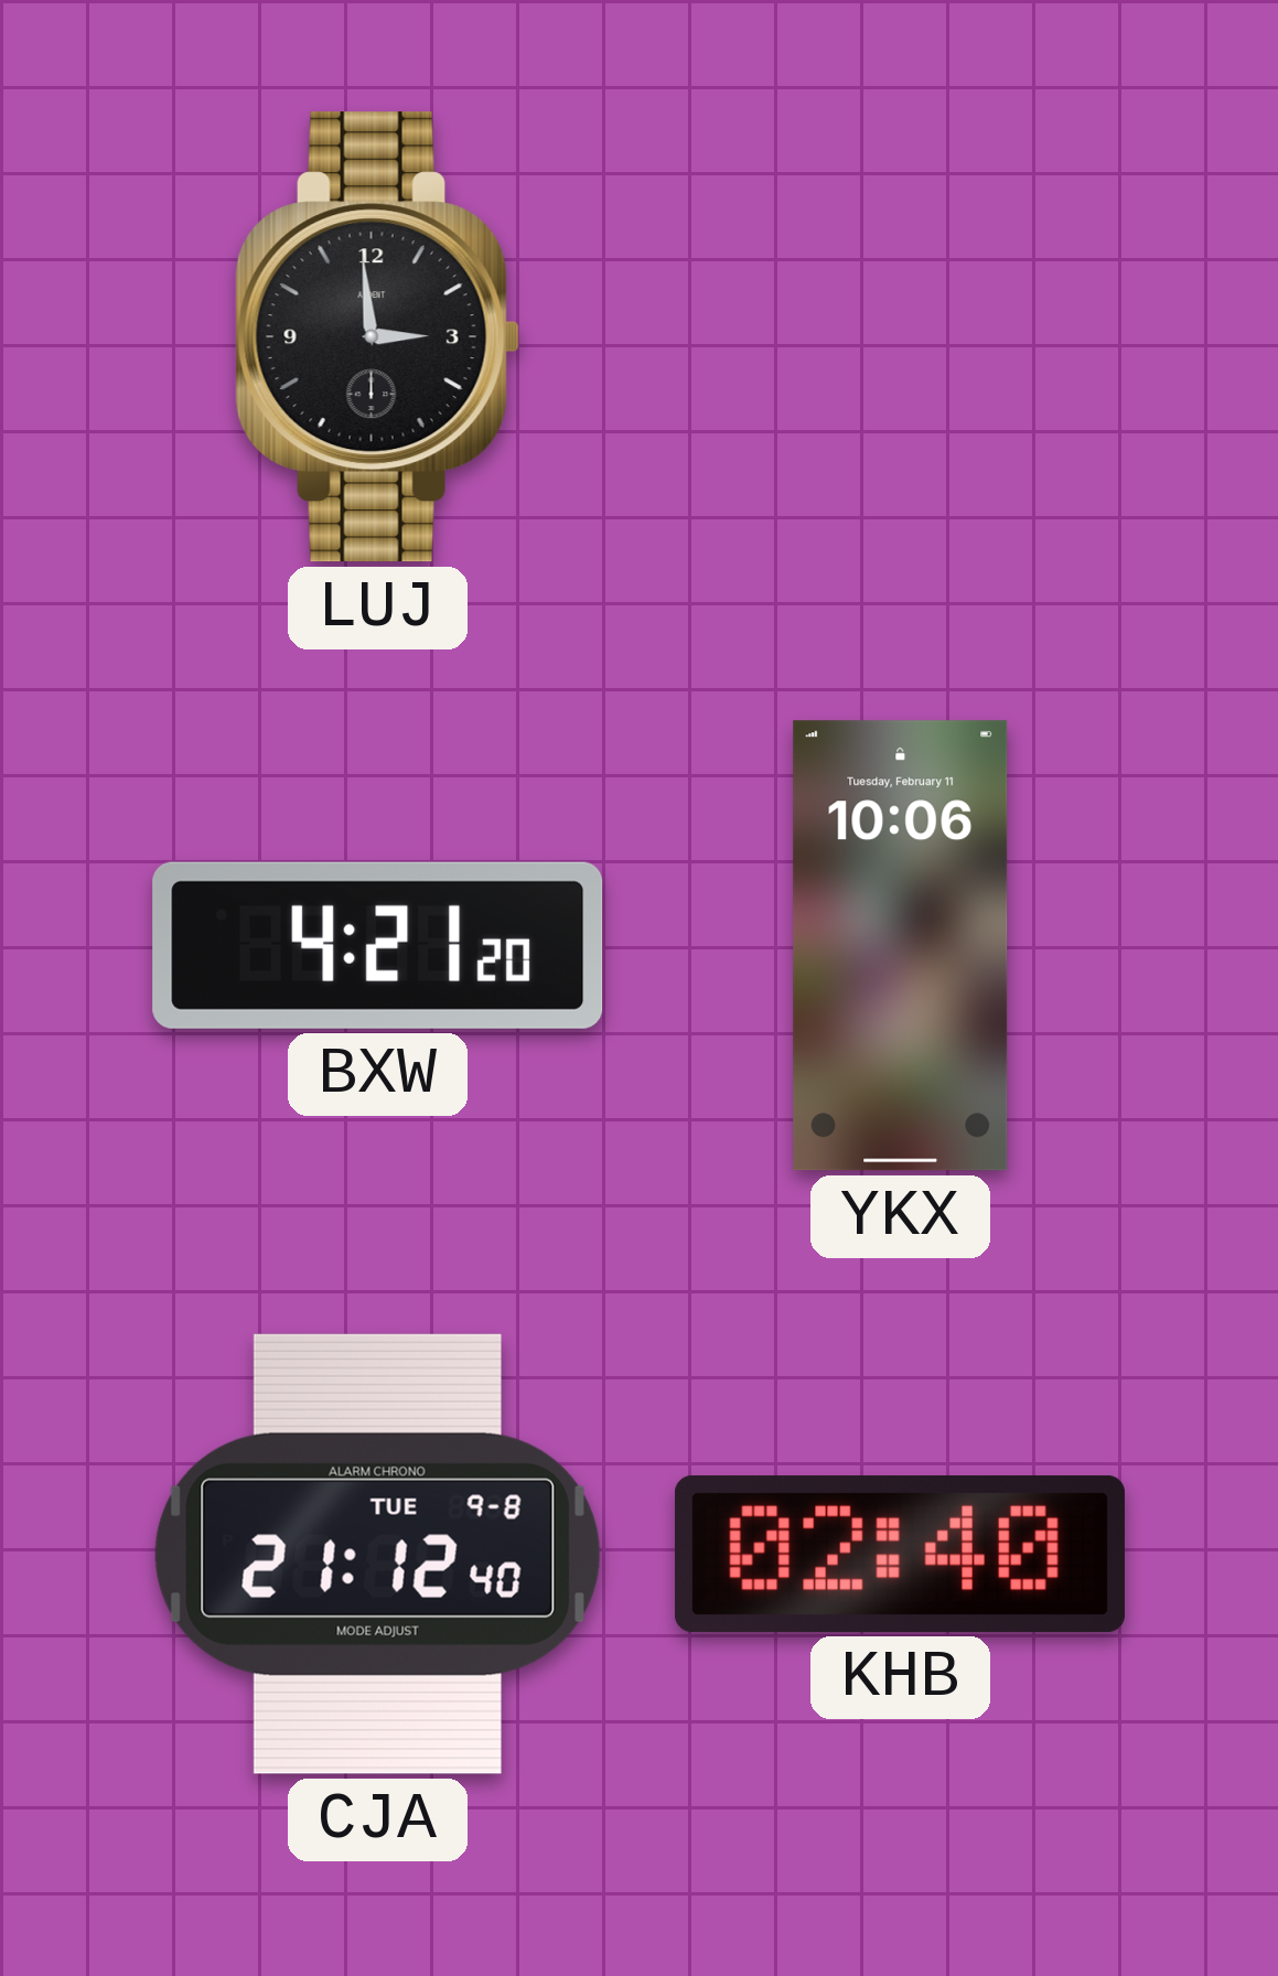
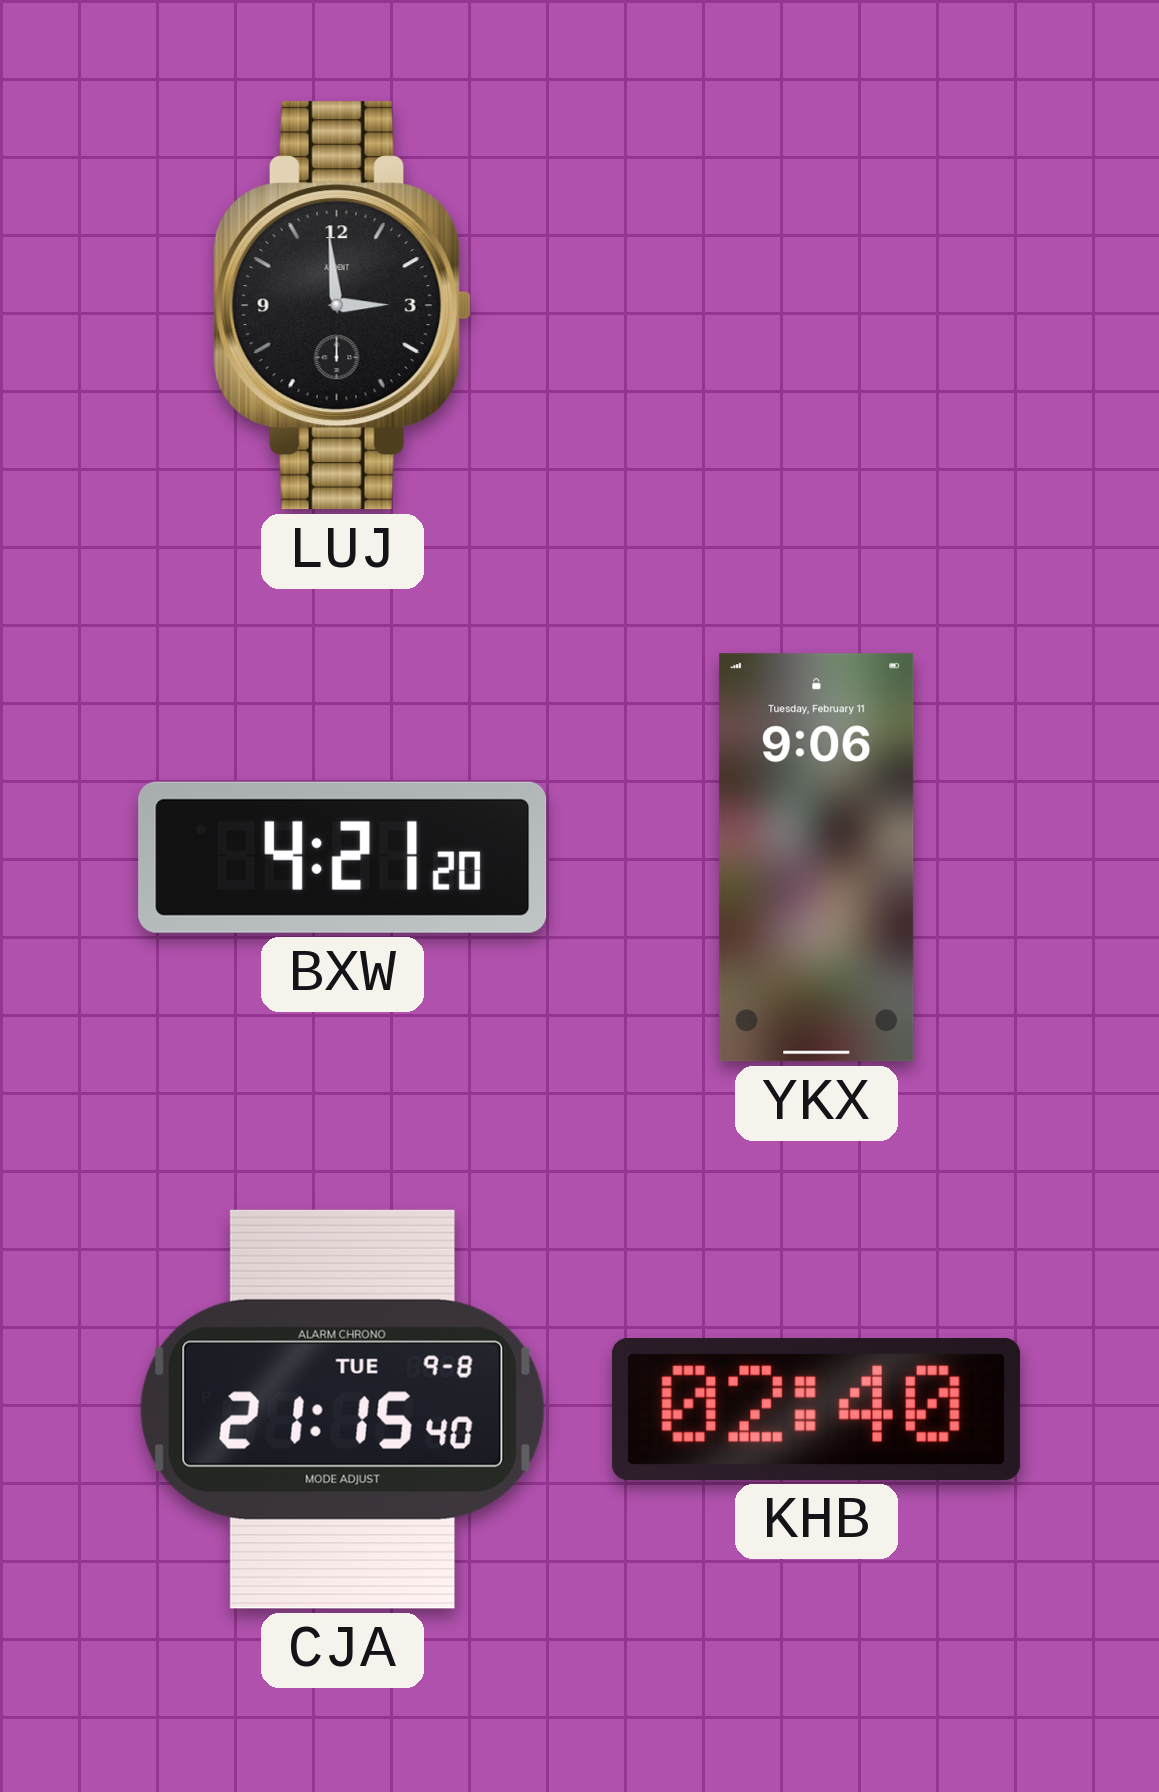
YKX: 10:06 -> 9:06
CJA: 21:12 -> 21:15
